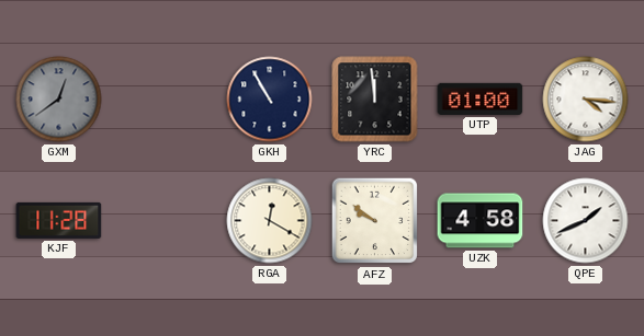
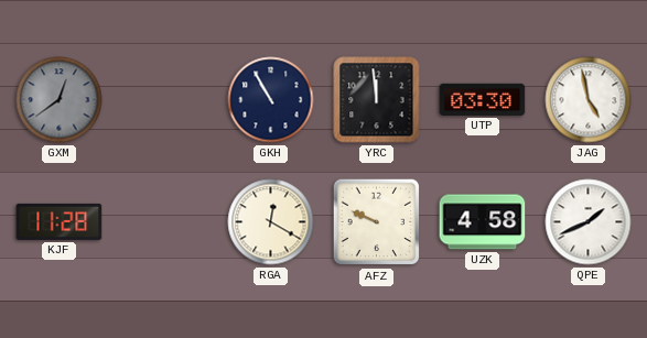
UTP: 01:00 -> 03:30
JAG: 4:16 -> 4:58
AFZ: 9:51 -> 9:49
